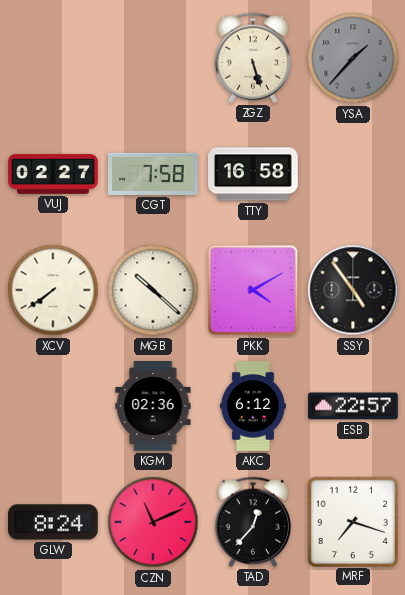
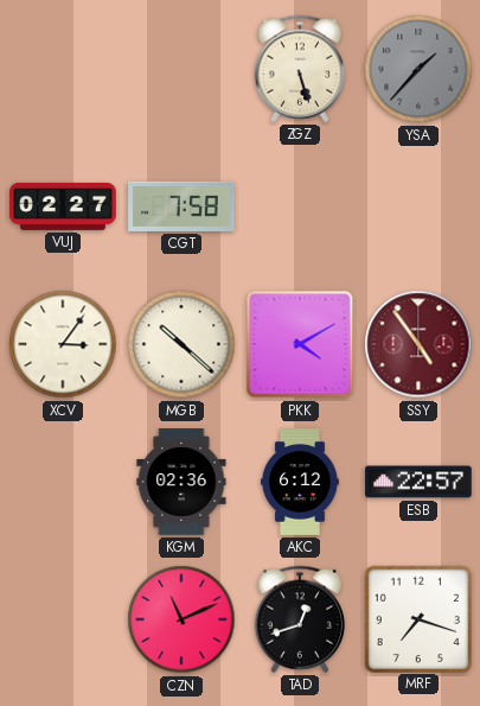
TTY: 16:58 -> none
XCV: 7:39 -> 3:06
SSY dial: black -> burgundy
GLW: 8:24 -> none
TAD: 12:37 -> 12:42
